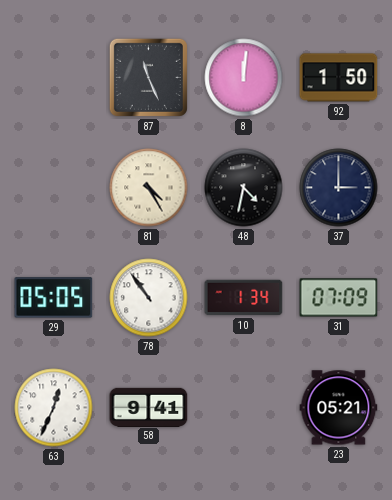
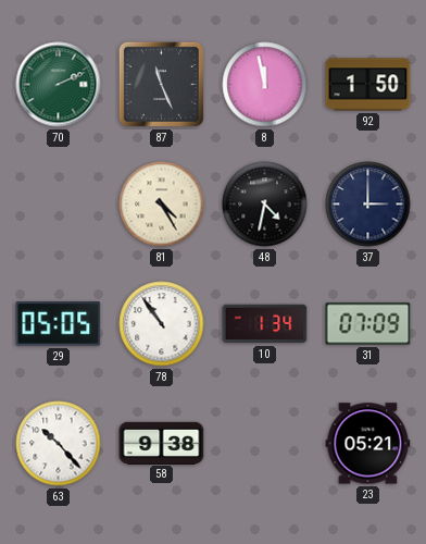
70: none -> 2:11
8: 12:01 -> 11:58
63: 12:34 -> 10:23
58: 9:41 -> 9:38
